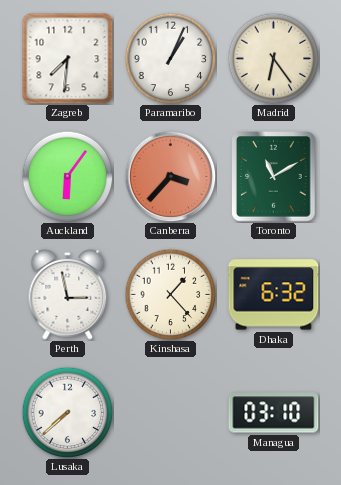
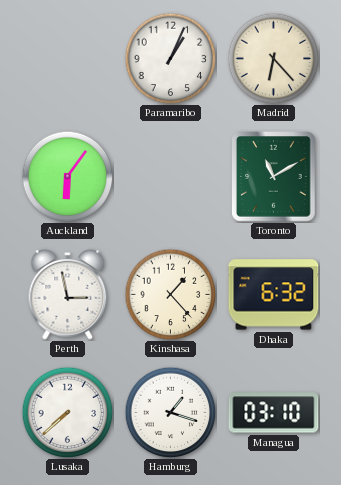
Zagreb: 7:31 -> none
Madrid: 6:24 -> 6:23
Canberra: 3:37 -> none
Hamburg: none -> 1:18
